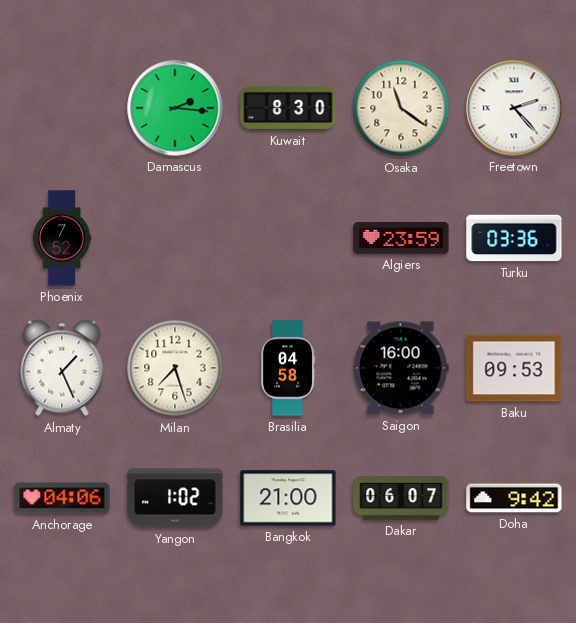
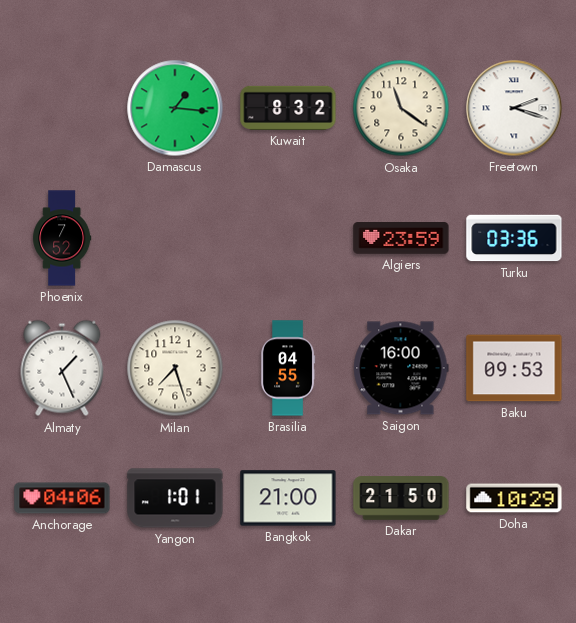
Damascus: 2:16 -> 1:16
Kuwait: 8:30 -> 8:32
Freetown: 2:23 -> 2:18
Brasilia: 04:58 -> 04:55
Yangon: 1:02 -> 1:01
Dakar: 06:07 -> 21:50
Doha: 9:42 -> 10:29
